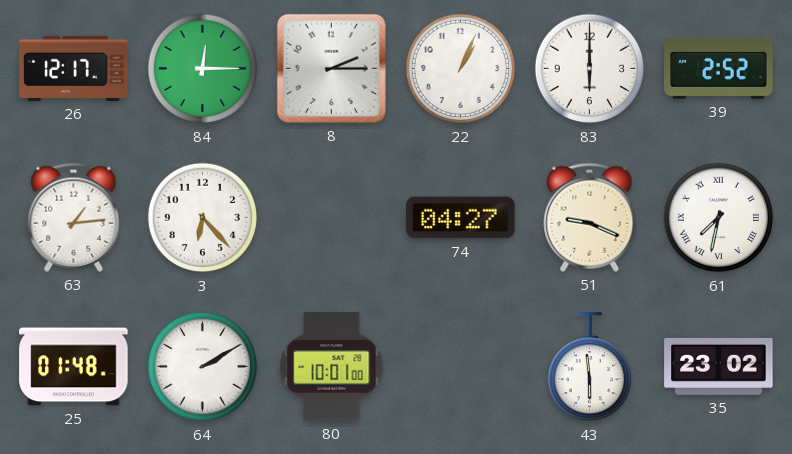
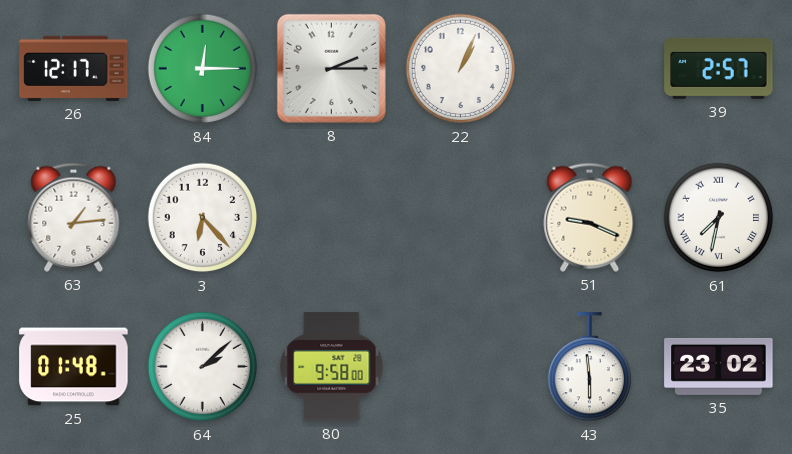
83: 6:00 -> none
39: 2:52 -> 2:57
74: 04:27 -> none
64: 2:10 -> 2:08
80: 10:01 -> 9:58
